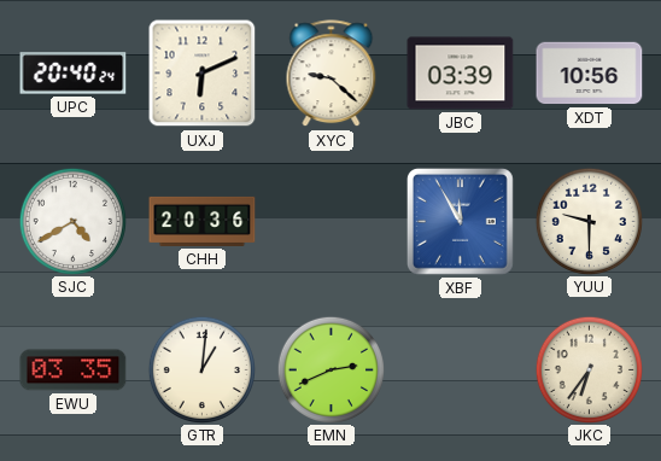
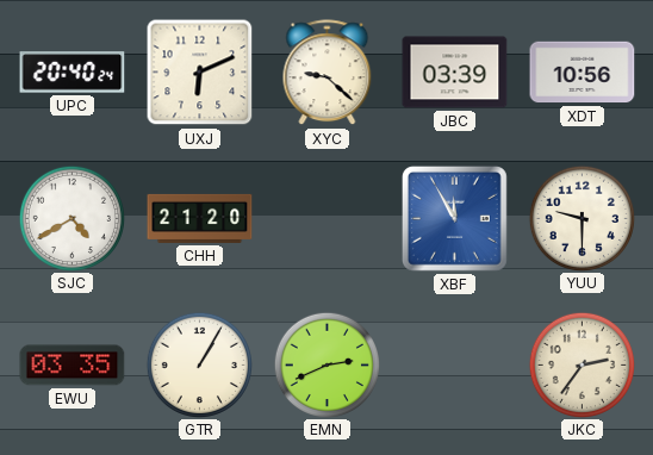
CHH: 20:36 -> 21:20
GTR: 1:01 -> 1:05
JKC: 6:36 -> 2:36
